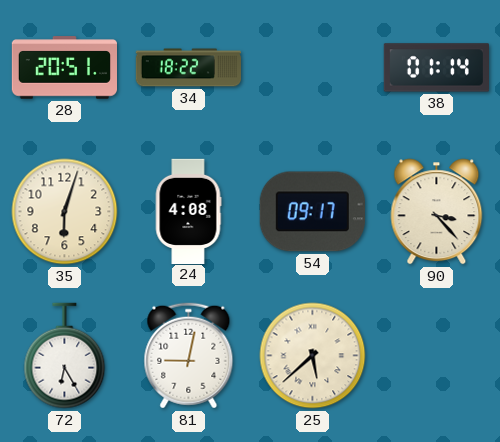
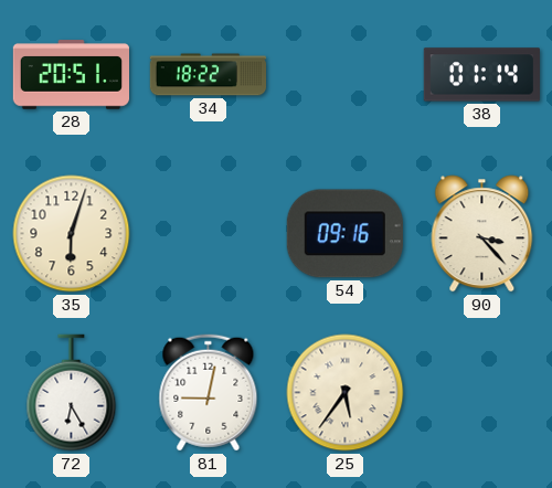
24: 4:08 -> none
54: 09:17 -> 09:16
25: 5:38 -> 5:36
